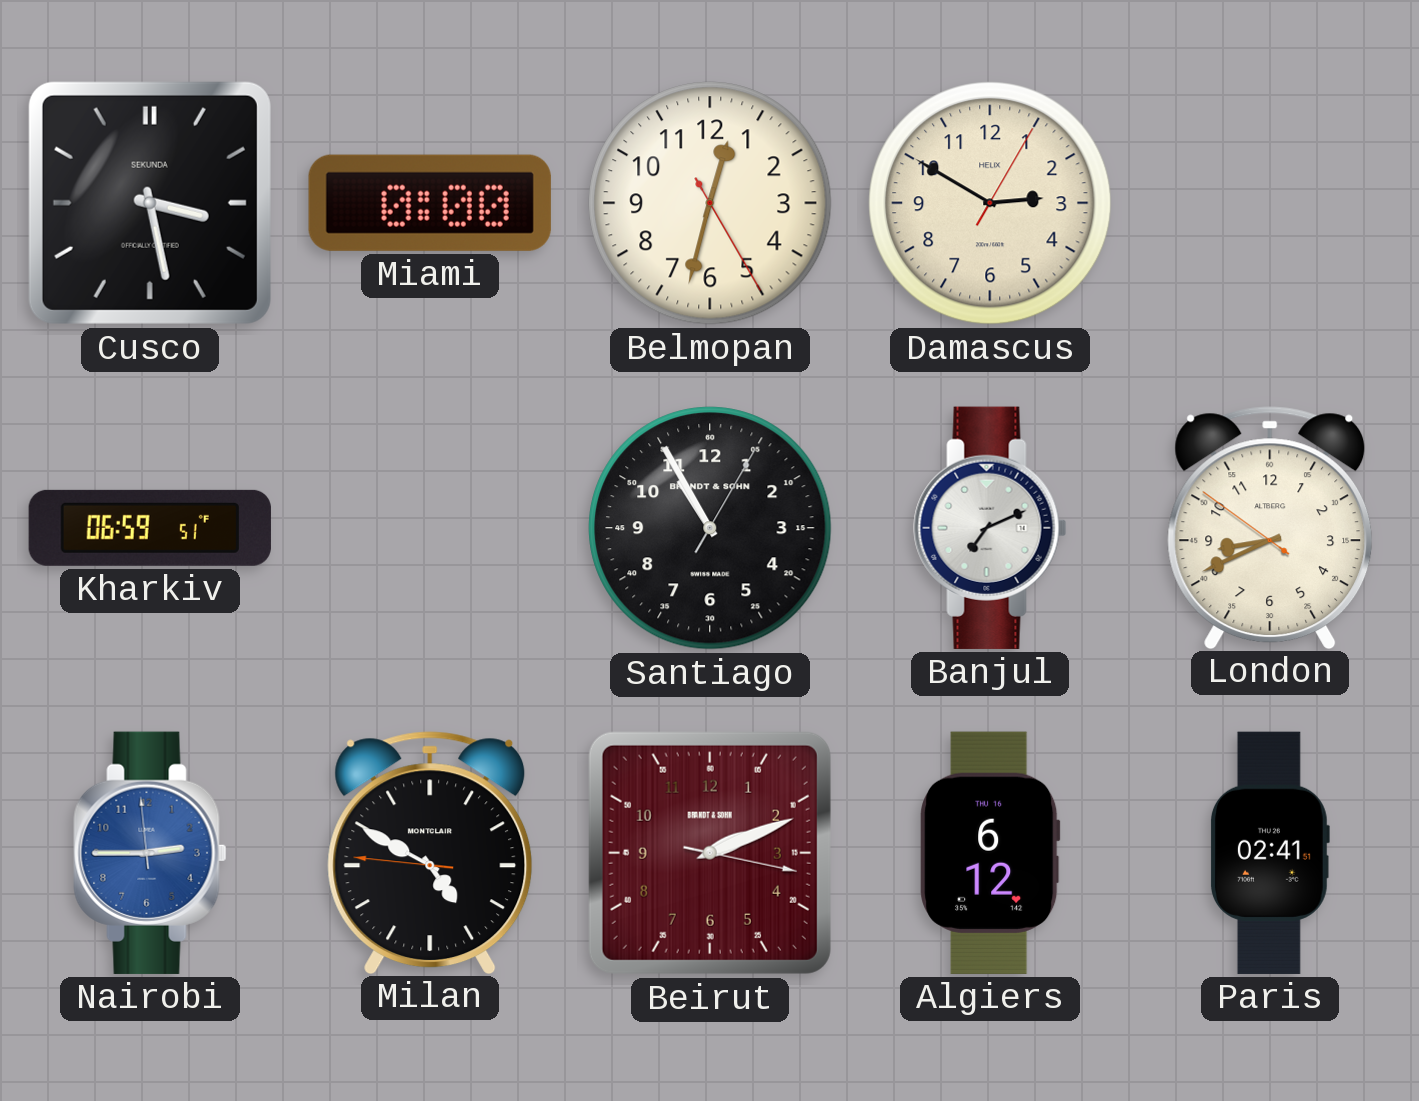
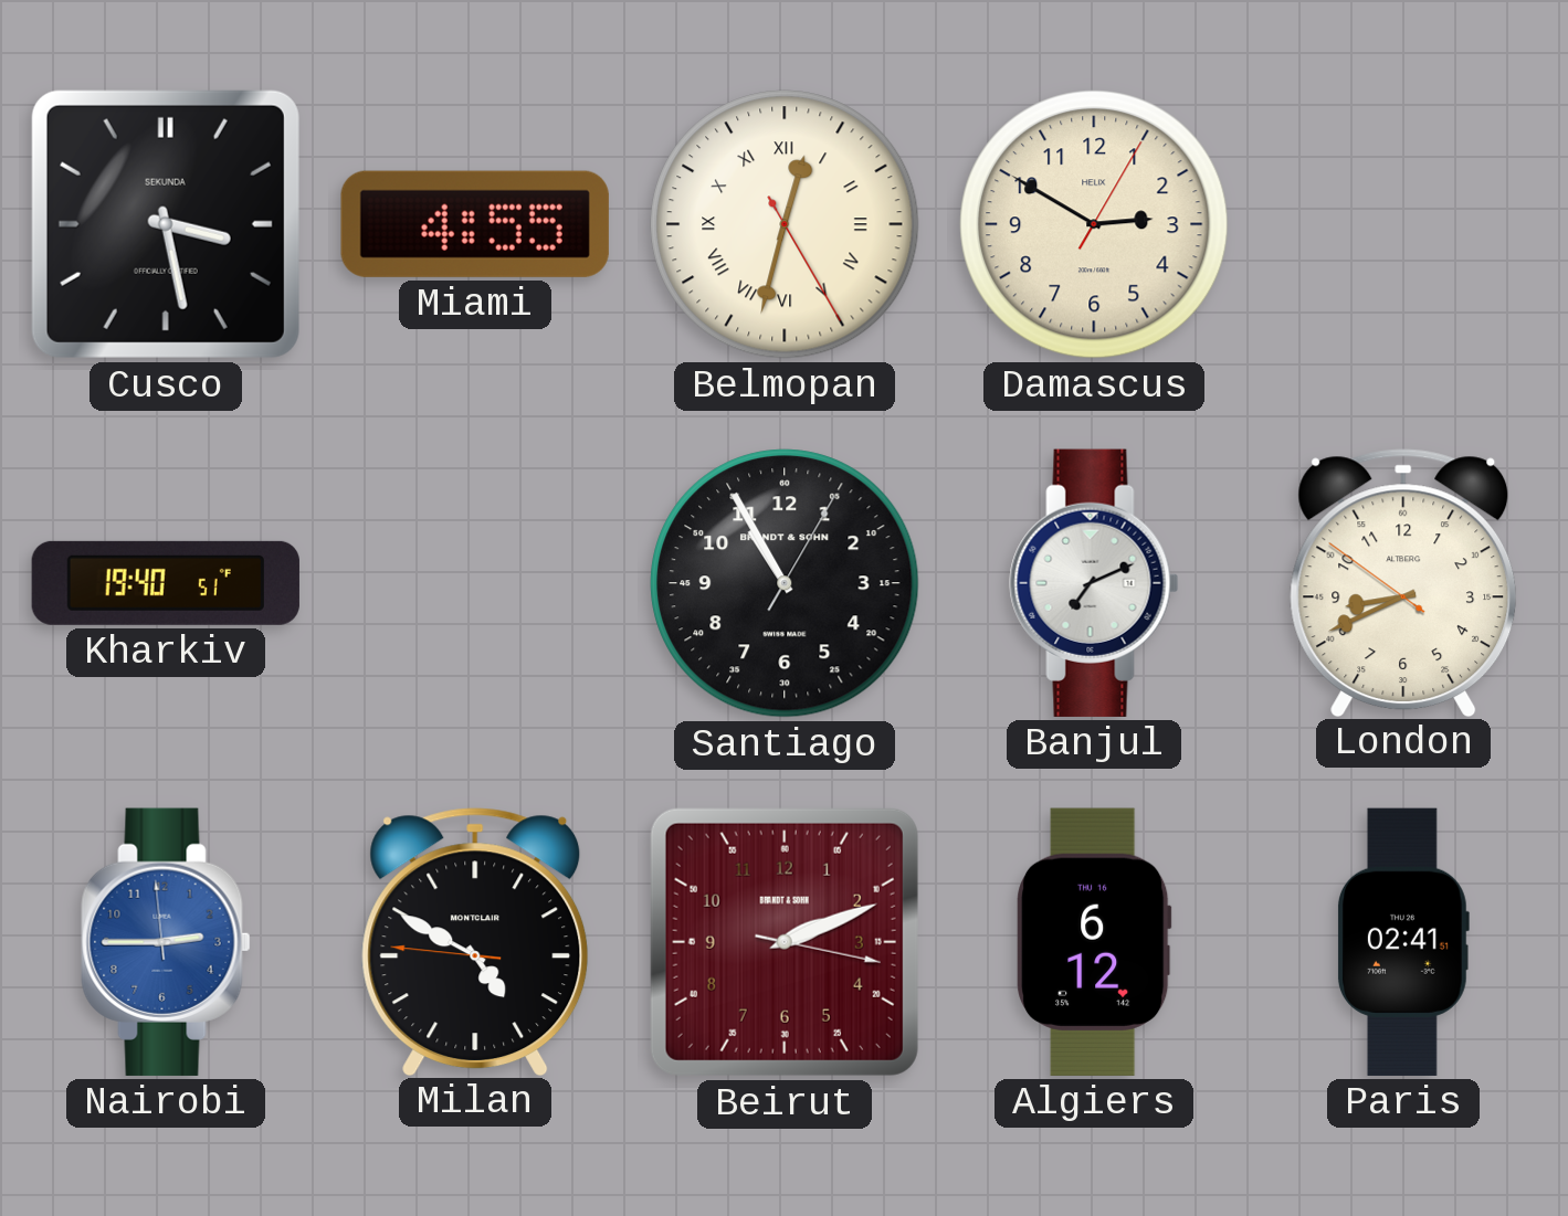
Miami: 0:00 -> 4:55
Belmopan numerals: Arabic -> Roman
Kharkiv: 06:59 -> 19:40
